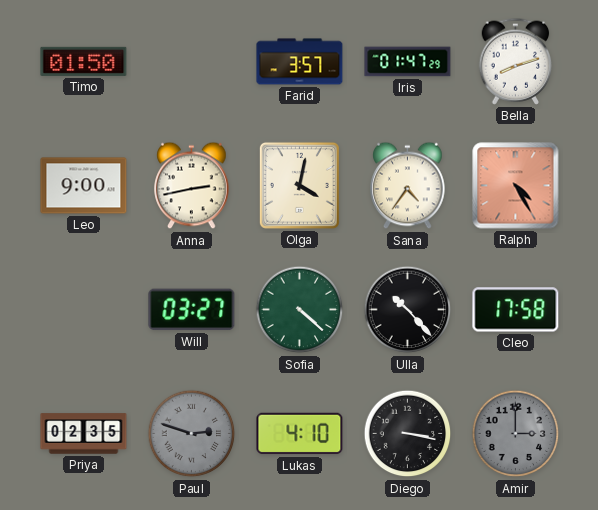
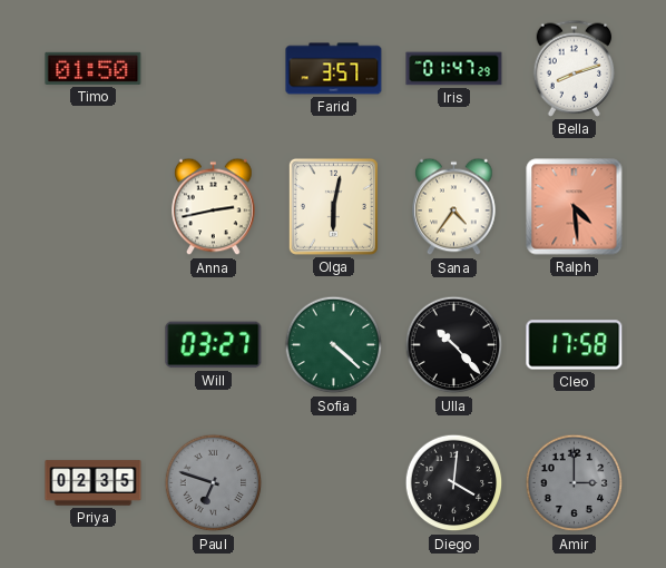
Leo: 9:00 -> none
Olga: 4:02 -> 6:02
Ralph: 4:25 -> 4:29
Paul: 2:48 -> 6:48
Lukas: 4:10 -> none
Diego: 3:17 -> 4:01
